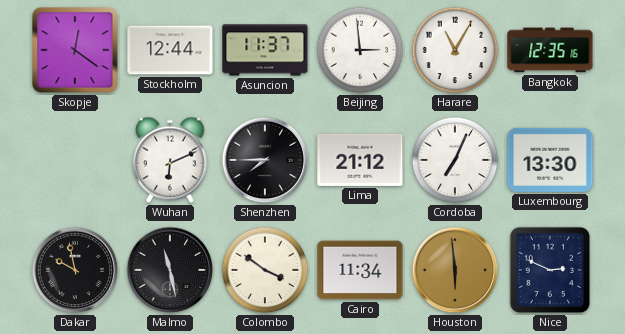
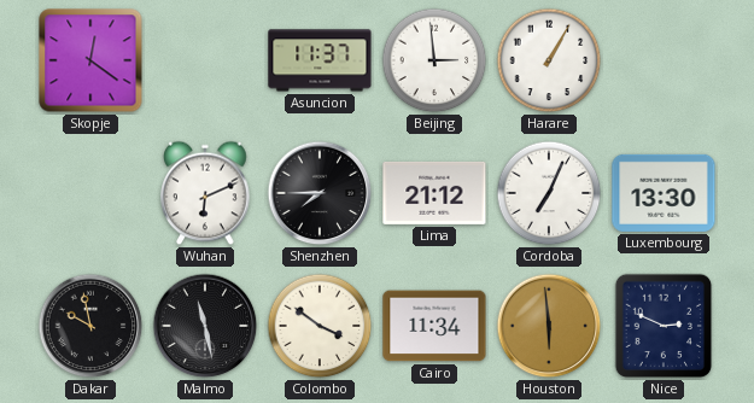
Stockholm: 12:44 -> none
Harare: 11:05 -> 1:05
Bangkok: 12:35 -> none
